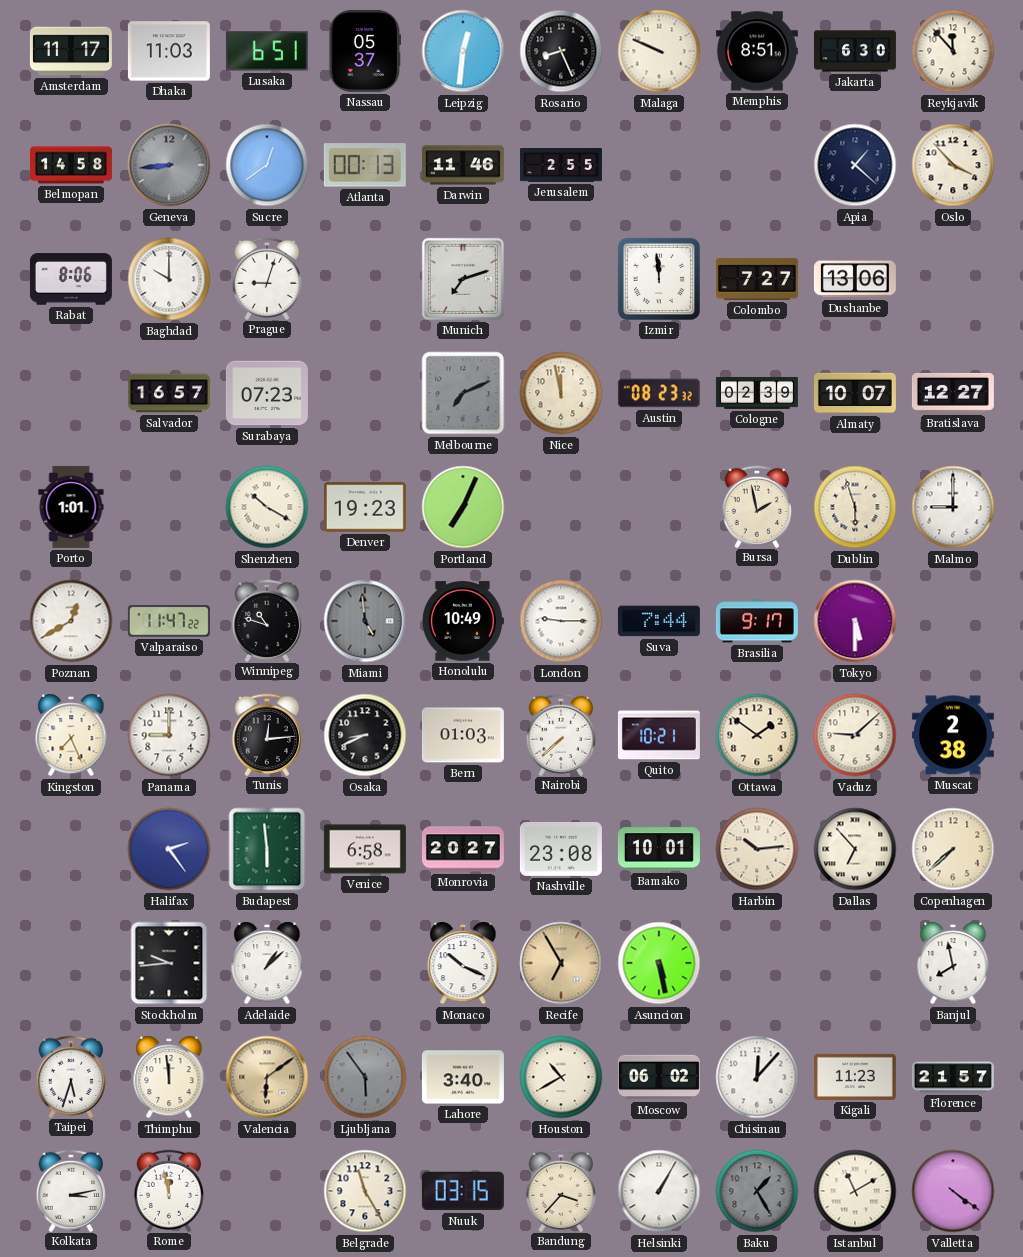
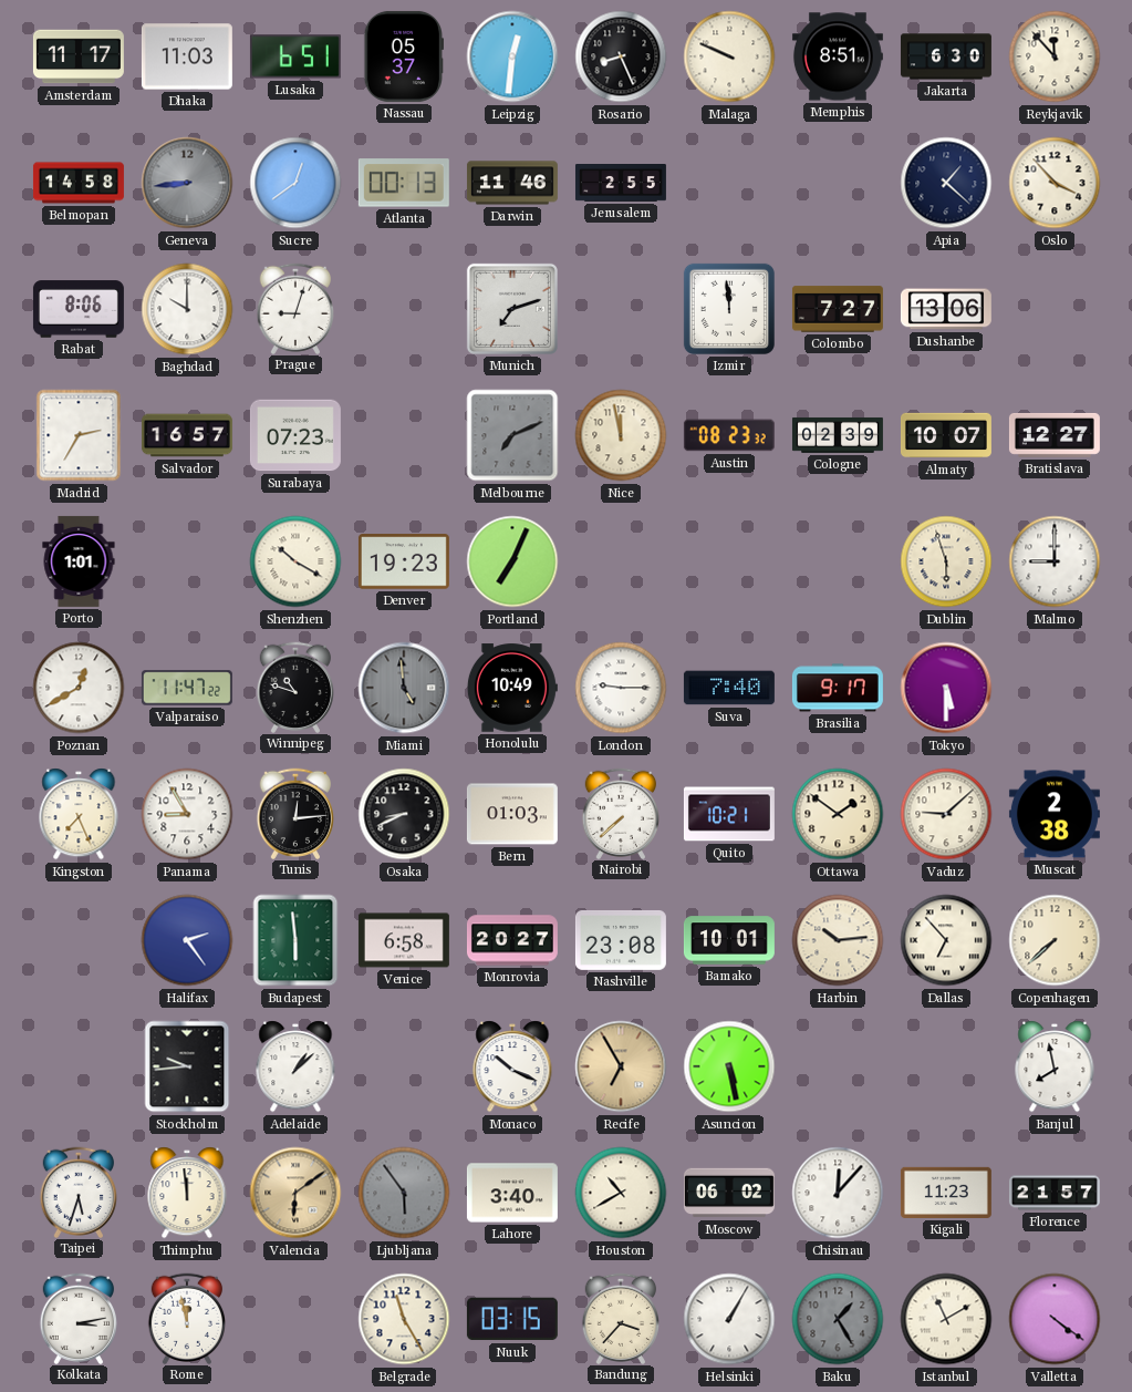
Madrid: none -> 2:35
Bursa: 1:58 -> none
Suva: 7:44 -> 7:40
Panama: 9:00 -> 8:55
